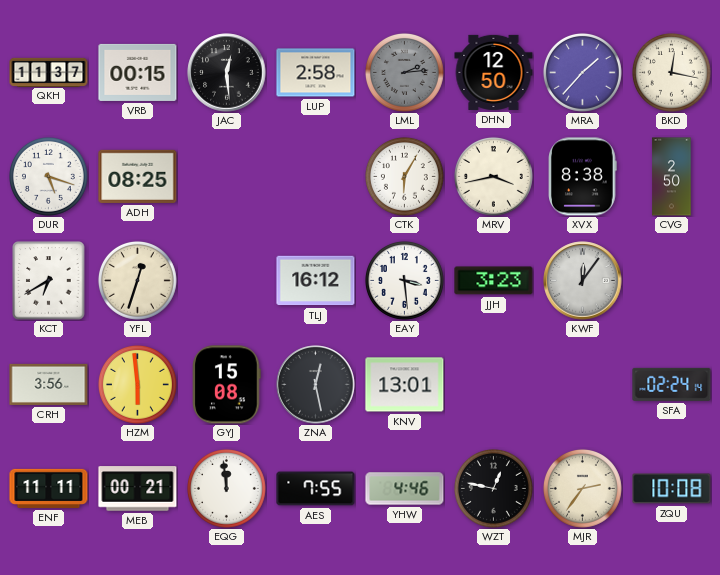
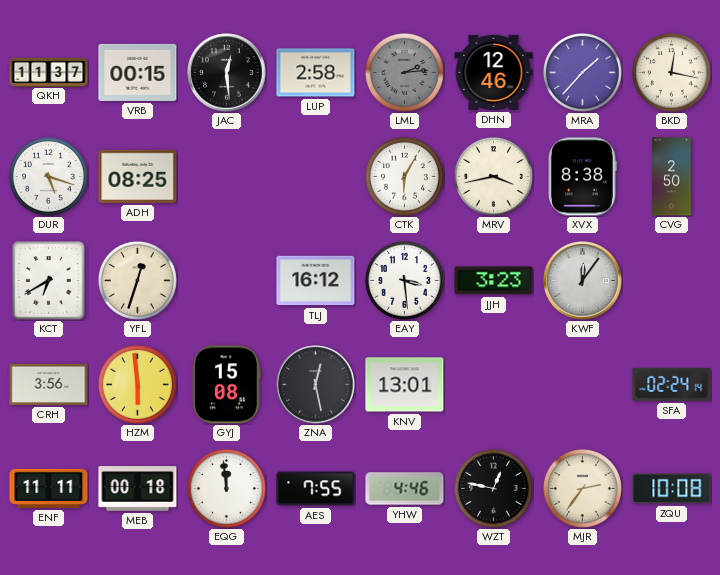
DHN: 12:50 -> 12:46
MEB: 00:21 -> 00:18
